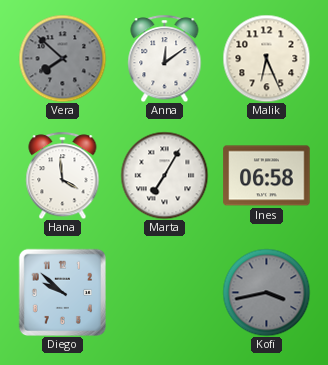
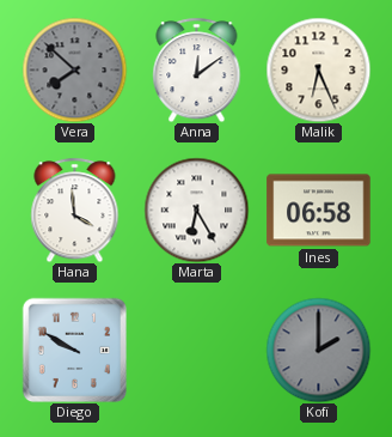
Marta: 7:05 -> 6:25
Diego: 9:52 -> 9:50
Kofi: 3:43 -> 2:00
